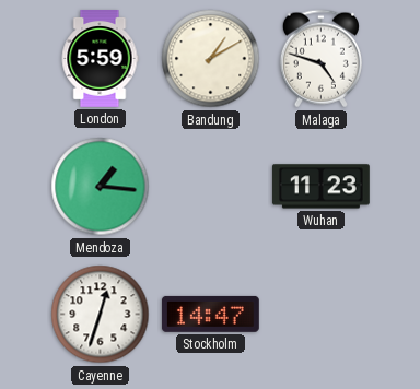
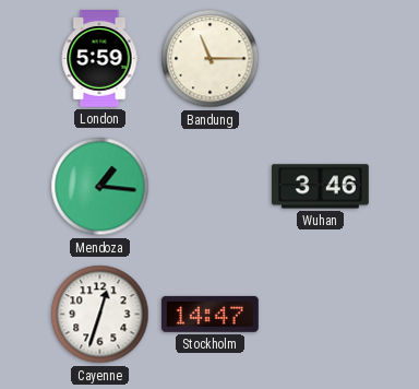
Bandung: 1:10 -> 11:15
Malaga: 4:48 -> none
Wuhan: 11:23 -> 3:46
